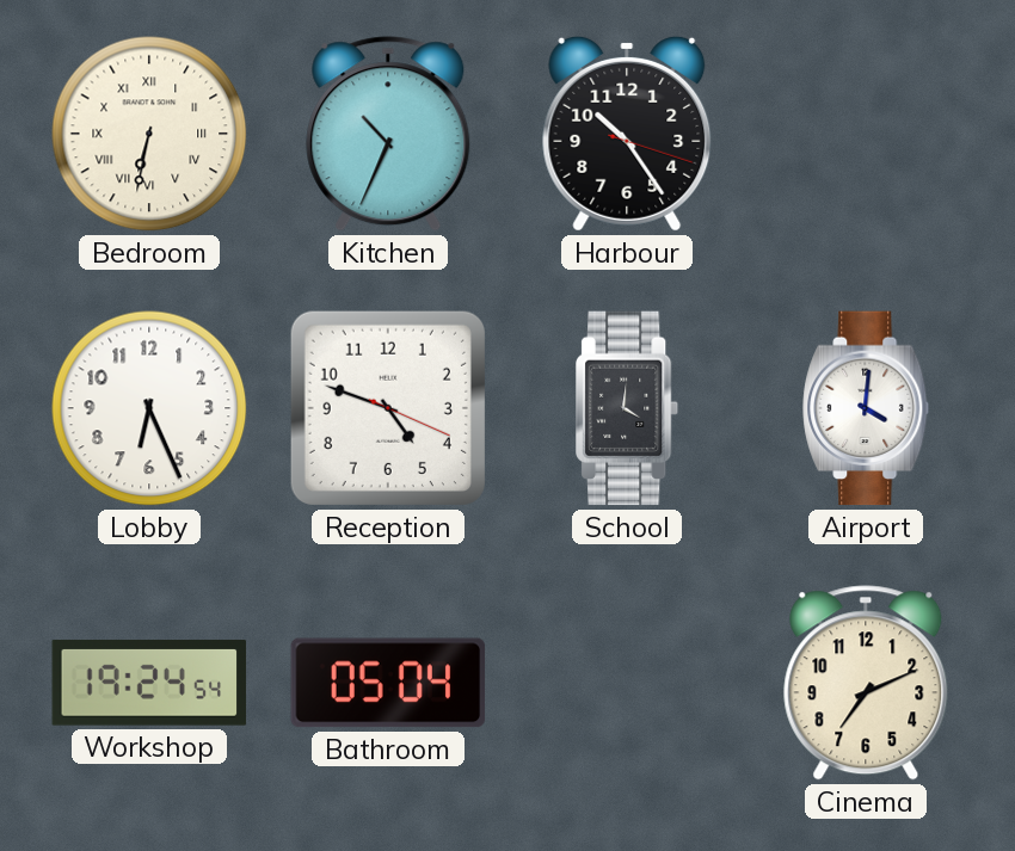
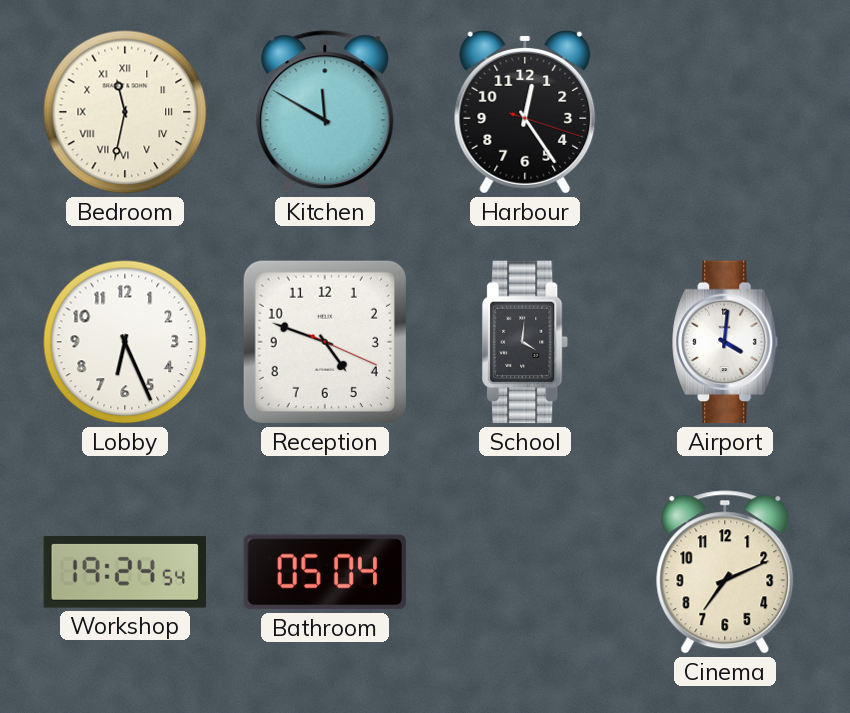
Bedroom: 6:32 -> 11:32
Kitchen: 10:34 -> 11:50
Harbour: 10:24 -> 12:24
